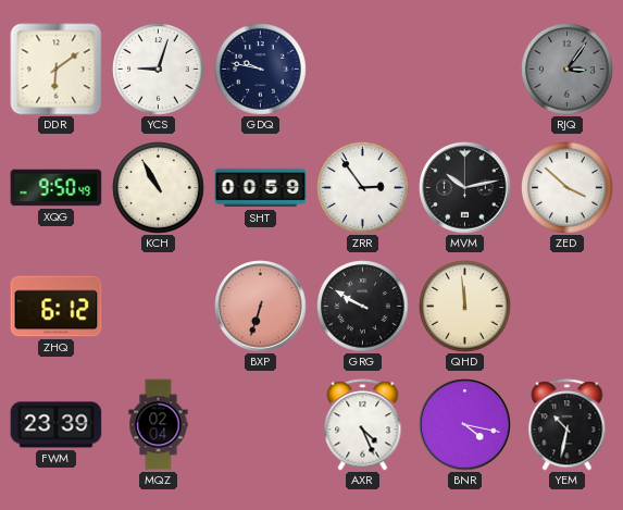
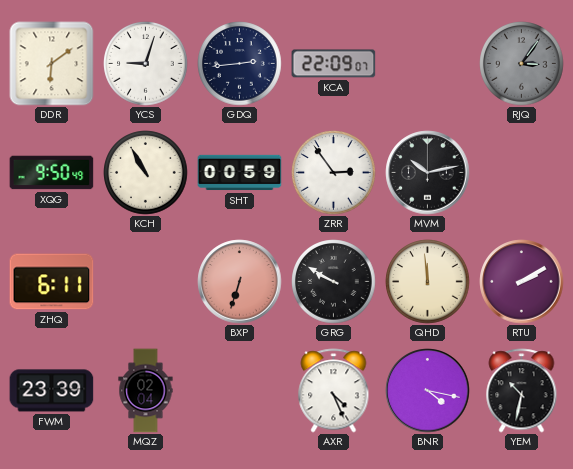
GDQ: 9:47 -> 2:44
KCA: none -> 22:09
ZED: 3:52 -> none
ZHQ: 6:12 -> 6:11
RTU: none -> 2:10
